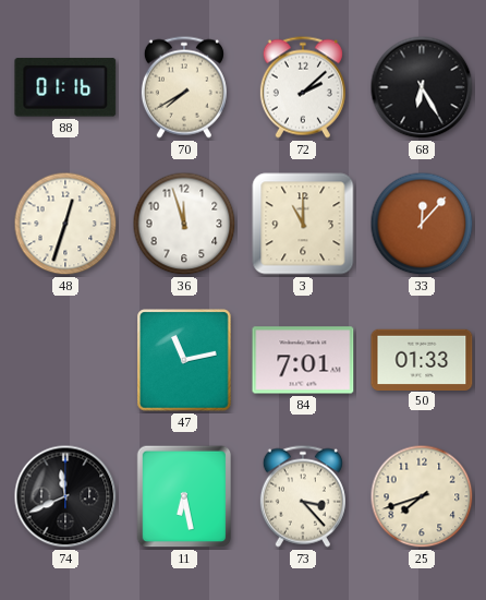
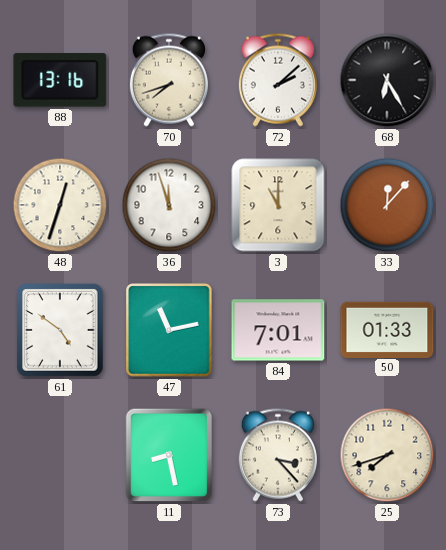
88: 01:16 -> 13:16
70: 7:40 -> 7:42
61: none -> 4:51
74: 11:41 -> none
11: 6:28 -> 8:28
